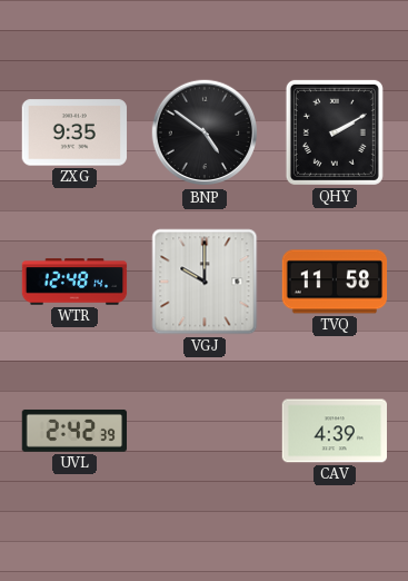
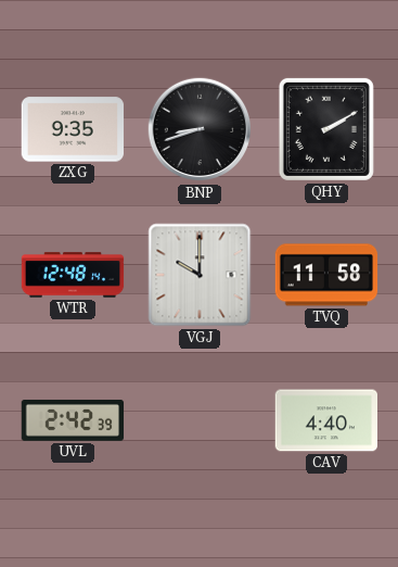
BNP: 4:51 -> 8:42
CAV: 4:39 -> 4:40
